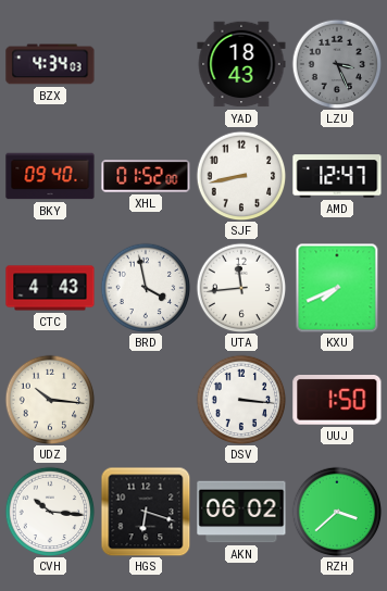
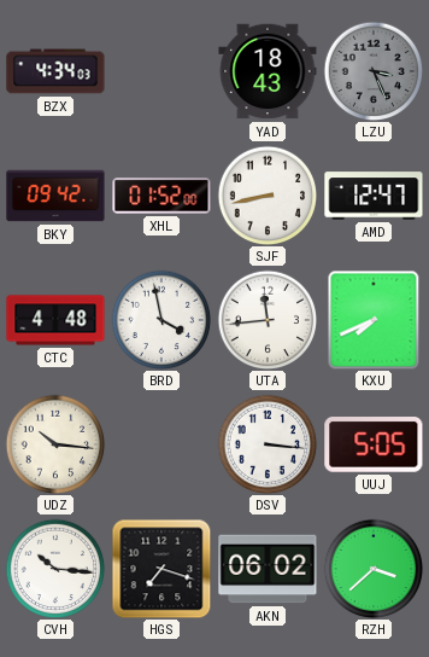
BKY: 09:40 -> 09:42
CTC: 4:43 -> 4:48
UUJ: 1:50 -> 5:05
HGS: 6:18 -> 7:18
